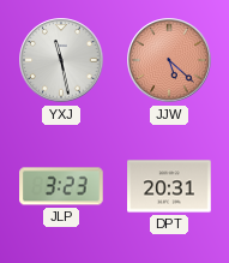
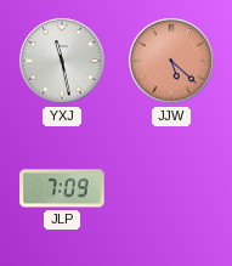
JLP: 3:23 -> 7:09
DPT: 20:31 -> none
